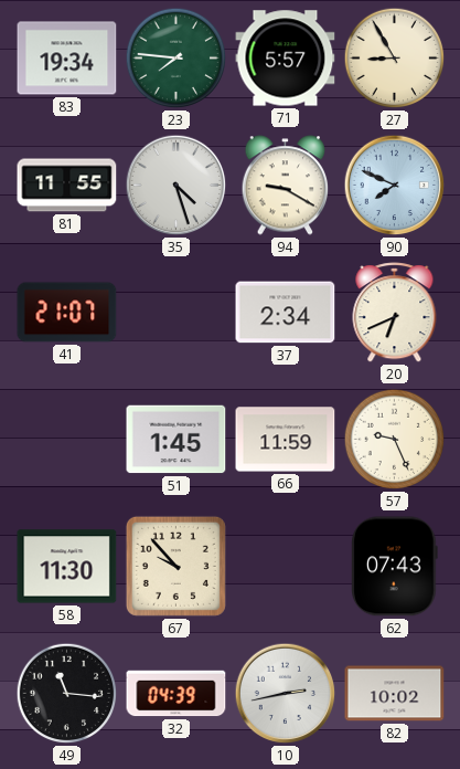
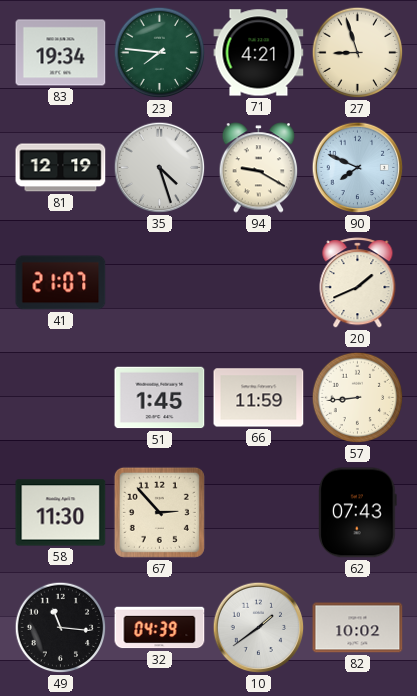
71: 5:57 -> 4:21
27: 8:55 -> 8:57
81: 11:55 -> 12:19
37: 2:34 -> none
20: 6:41 -> 1:41
57: 9:26 -> 8:44
67: 9:53 -> 2:53
10: 2:43 -> 1:39
